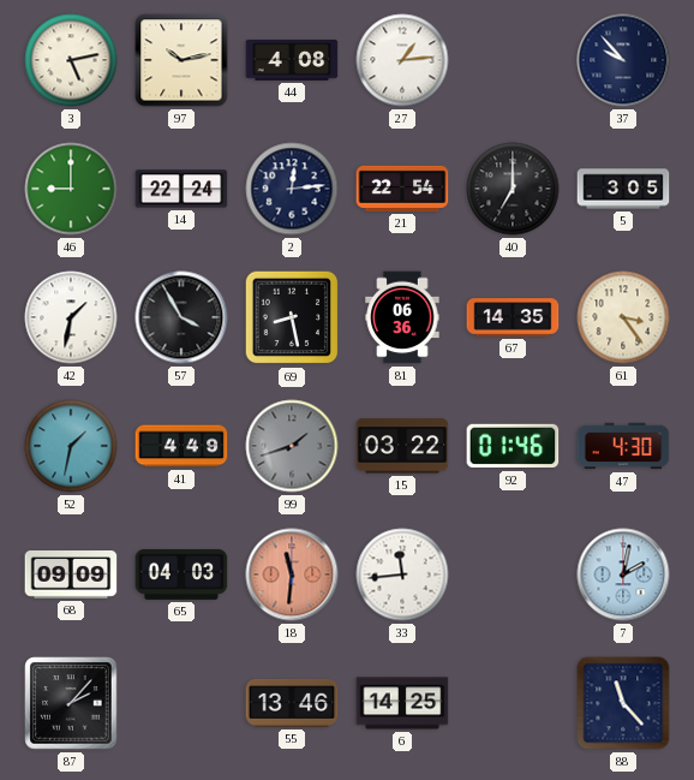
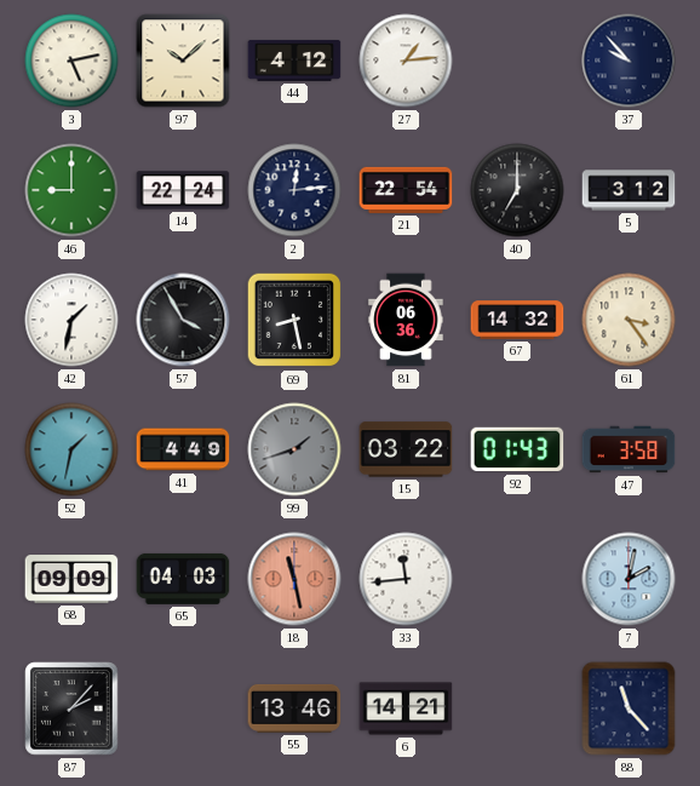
97: 10:13 -> 10:08
44: 4:08 -> 4:12
5: 3:05 -> 3:12
67: 14:35 -> 14:32
92: 01:46 -> 01:43
47: 4:30 -> 3:58
18: 11:31 -> 11:28
6: 14:25 -> 14:21
